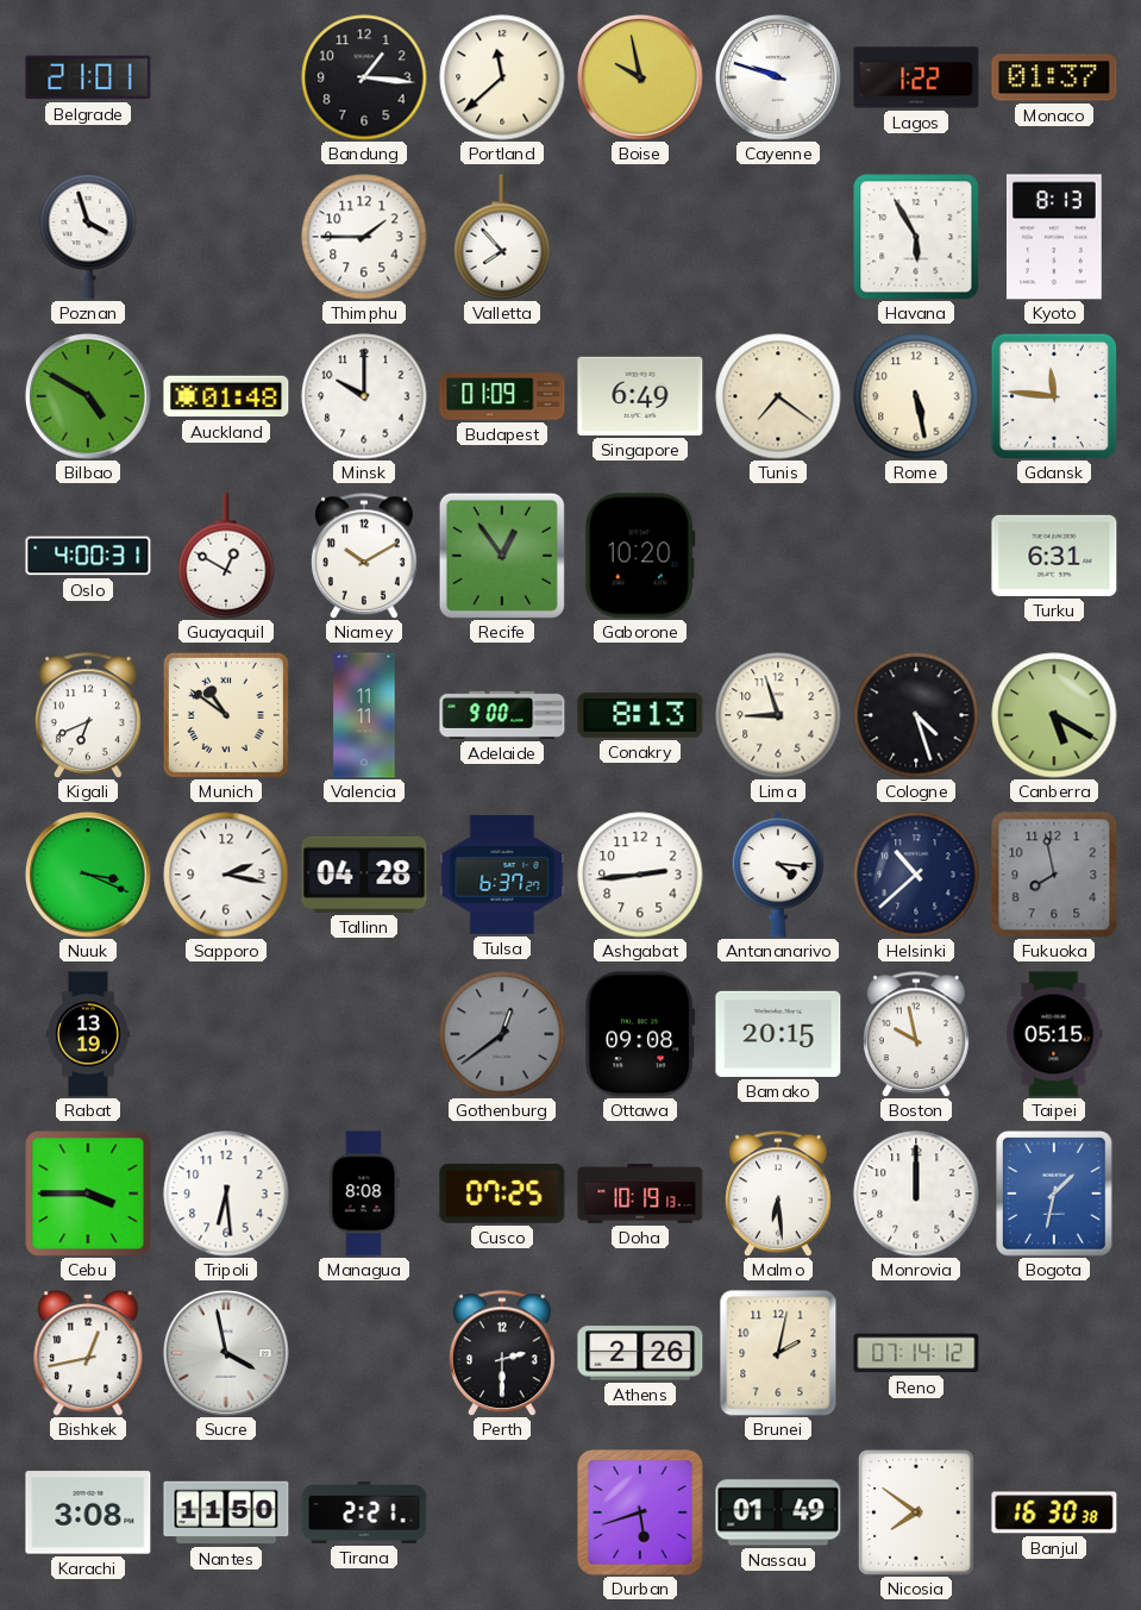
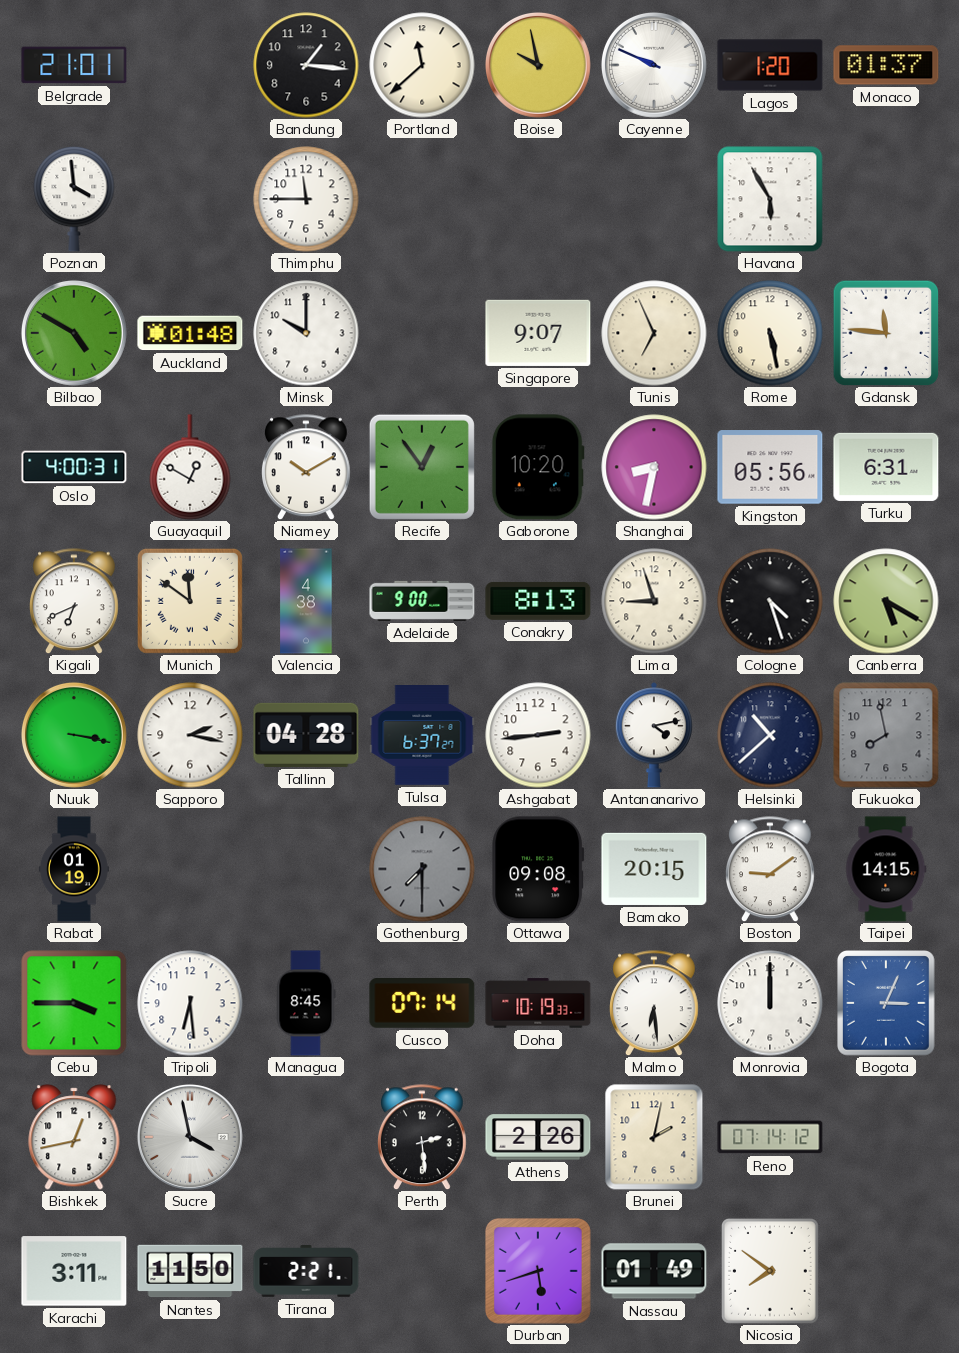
Cayenne: 9:48 -> 9:49
Lagos: 1:22 -> 1:20
Poznan: 3:57 -> 3:59
Thimphu: 1:45 -> 11:45
Valletta: 7:53 -> none
Kyoto: 8:13 -> none
Budapest: 01:09 -> none
Singapore: 6:49 -> 9:07
Tunis: 7:21 -> 6:56
Shanghai: none -> 8:32
Kingston: none -> 05:56
Munich: 10:51 -> 11:51
Valencia: 11:11 -> 4:38
Nuuk: 3:19 -> 3:17
Antananarivo: 4:16 -> 4:13
Rabat: 13:19 -> 01:19
Gothenburg: 12:39 -> 7:30
Boston: 9:58 -> 9:09
Taipei: 05:15 -> 14:15
Managua: 8:08 -> 8:45
Cusco: 07:25 -> 07:14
Doha: 10:19:13 -> 10:19:33
Bogota: 1:32 -> 3:04
Perth: 2:30 -> 2:29
Karachi: 3:08 -> 3:11
Banjul: 16:30 -> none
